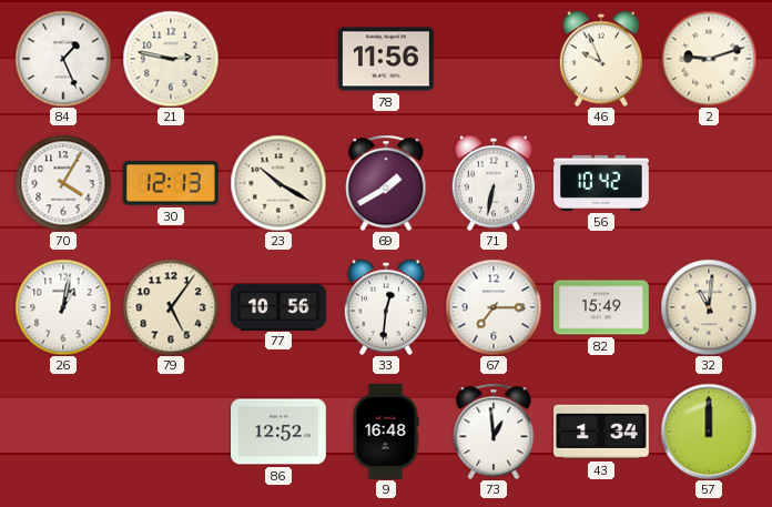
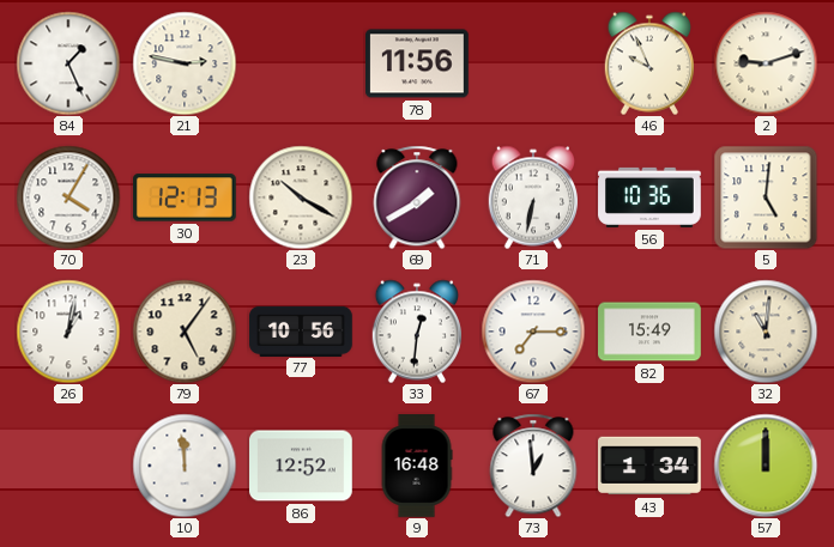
56: 10:42 -> 10:36
5: none -> 5:01
10: none -> 11:59
